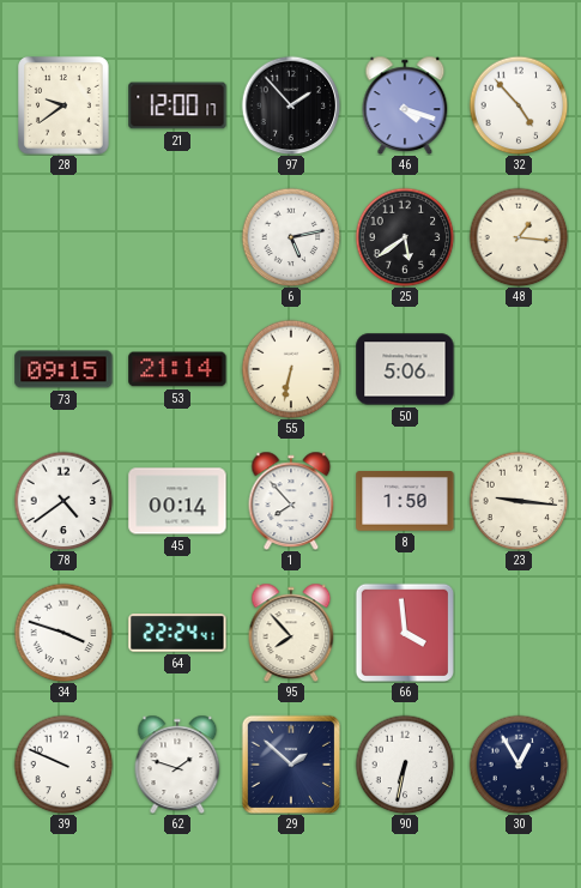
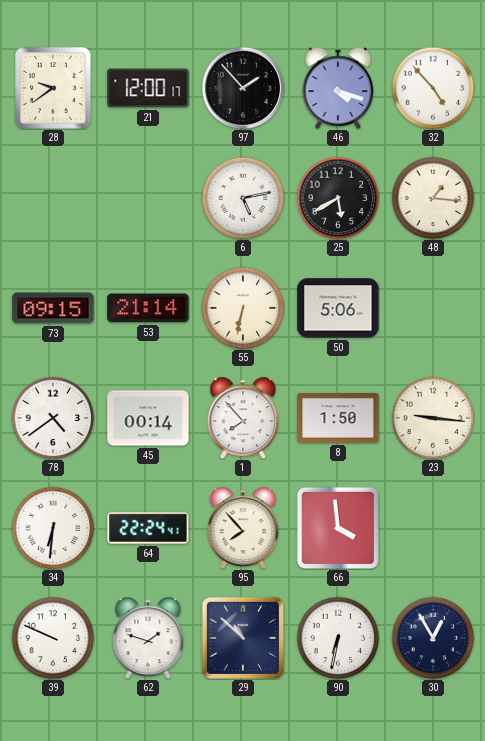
25: 5:39 -> 5:40
34: 3:48 -> 6:31
29: 1:52 -> 10:52
